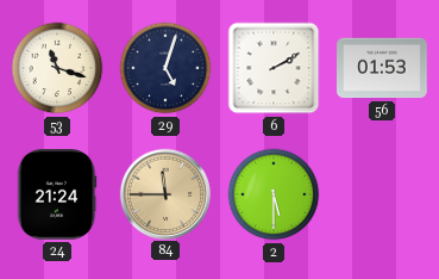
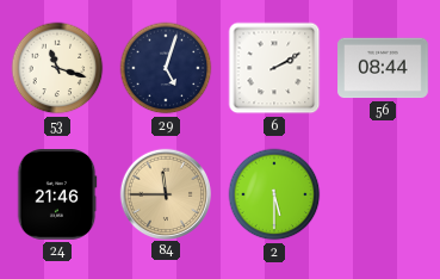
56: 01:53 -> 08:44
24: 21:24 -> 21:46
